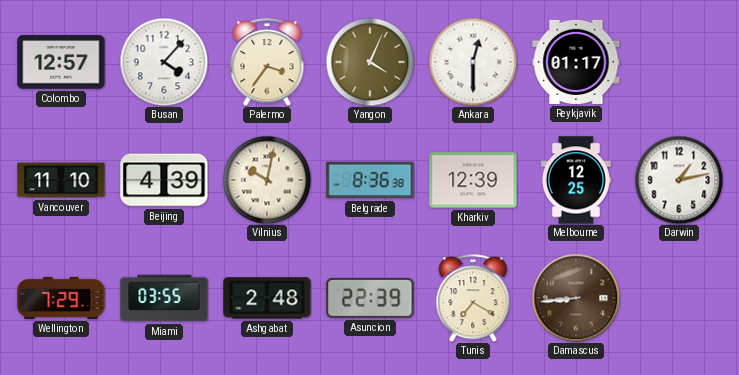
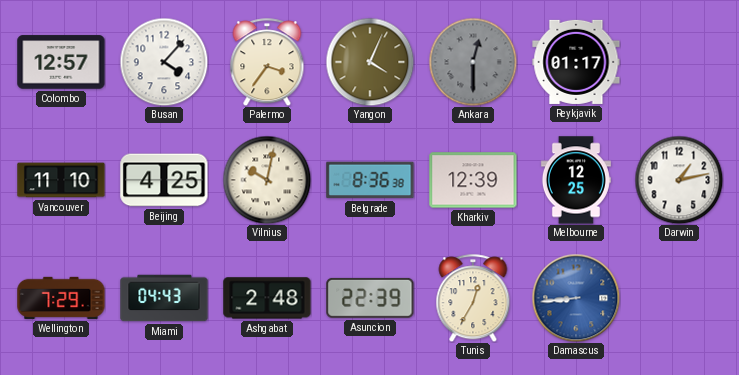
Ankara dial: white -> grey
Beijing: 4:39 -> 4:25
Miami: 03:55 -> 04:43
Tunis: 7:20 -> 12:35
Damascus dial: brown -> blue
